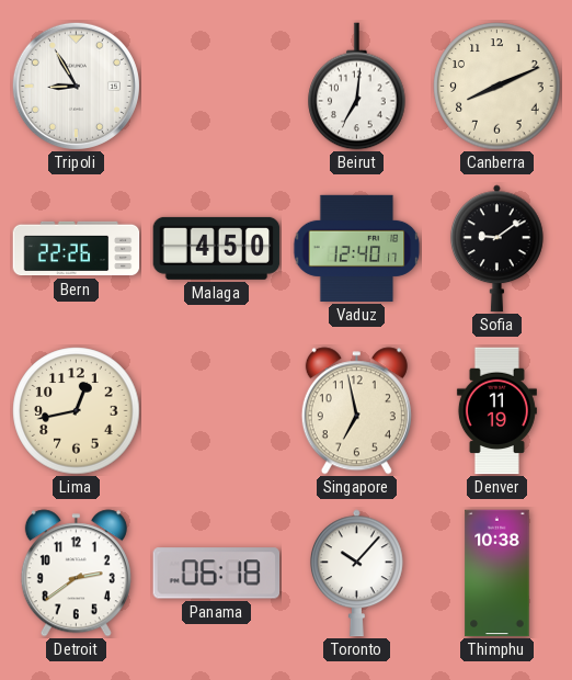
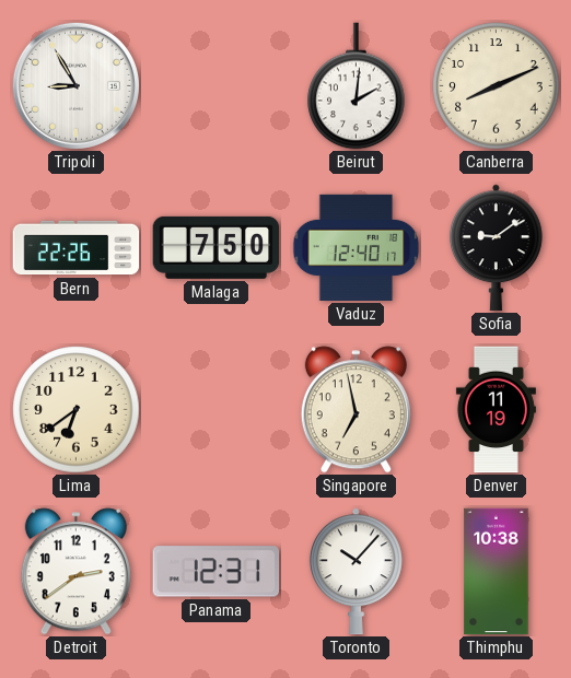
Beirut: 7:01 -> 2:01
Malaga: 4:50 -> 7:50
Lima: 12:43 -> 6:39
Panama: 06:18 -> 12:31
